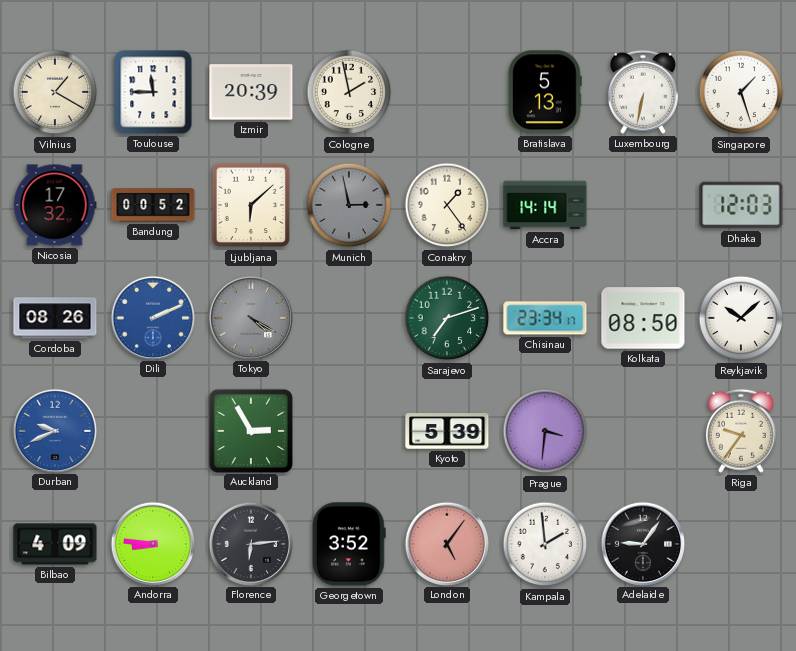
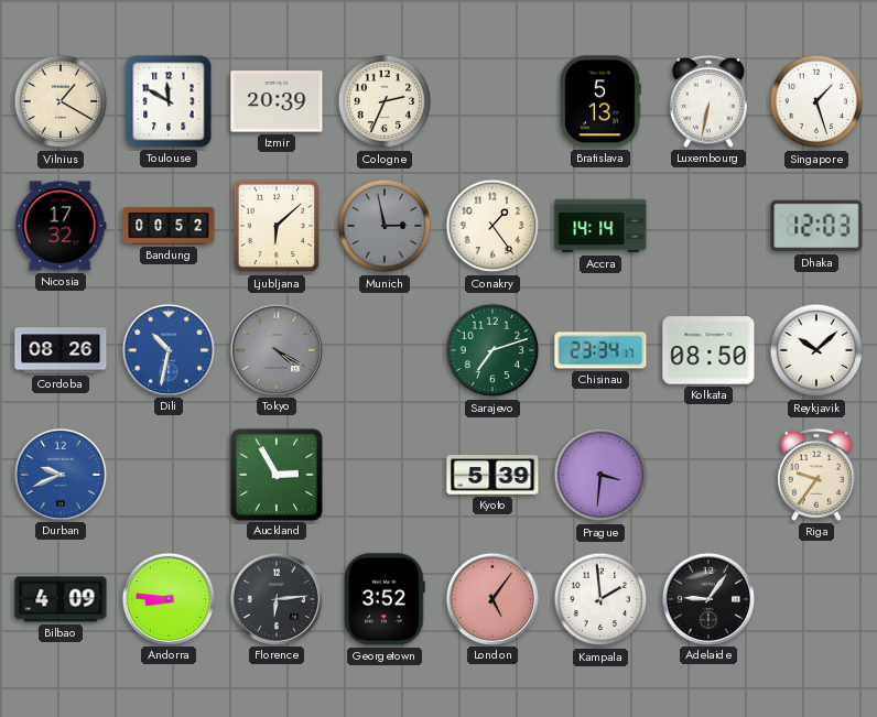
Toulouse: 11:45 -> 11:50
Cologne: 1:58 -> 2:34
Dili: 2:11 -> 10:32
